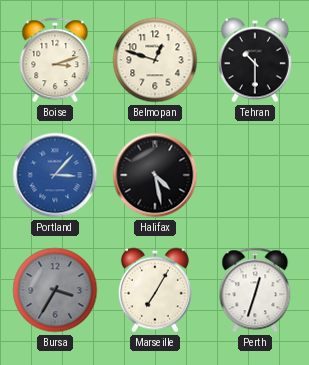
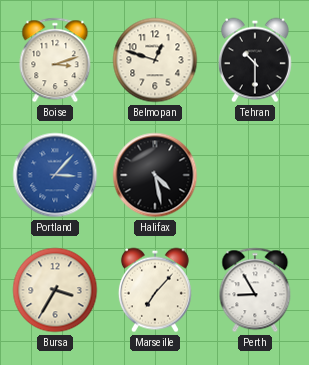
Bursa dial: grey -> cream
Marseille: 7:05 -> 7:07
Perth: 12:33 -> 8:55
